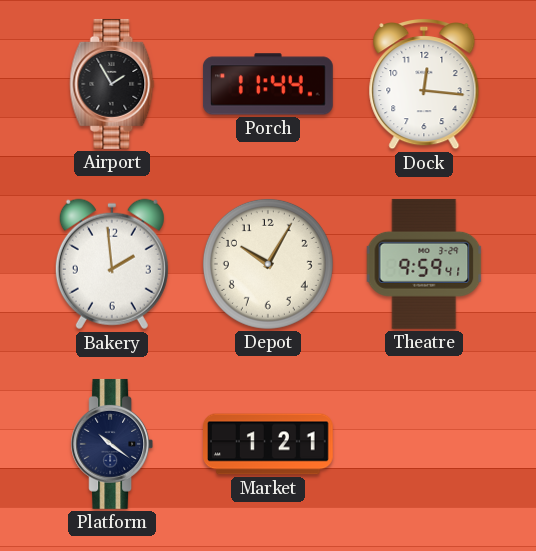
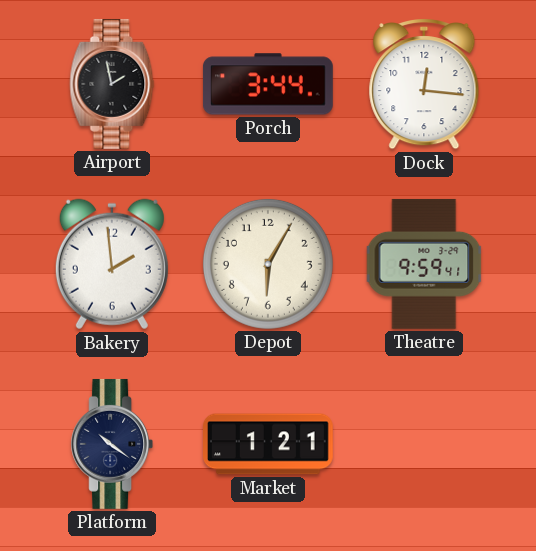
Airport: 1:55 -> 1:58
Porch: 11:44 -> 3:44
Depot: 10:05 -> 6:05
